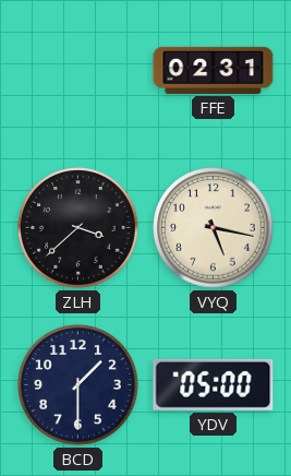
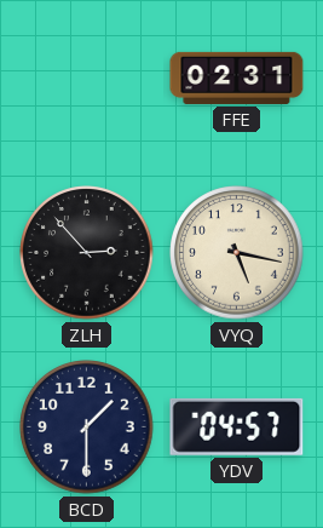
ZLH: 3:38 -> 2:53
YDV: 05:00 -> 04:57
